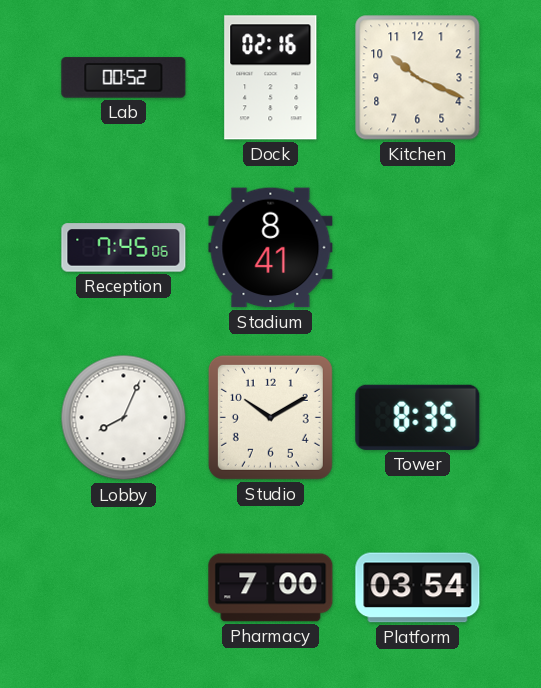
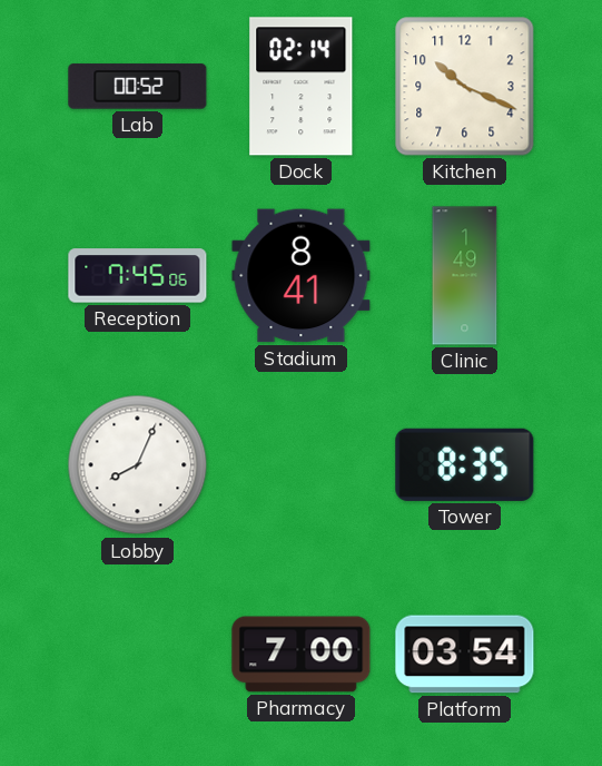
Dock: 02:16 -> 02:14
Clinic: none -> 1:49
Studio: 10:10 -> none
